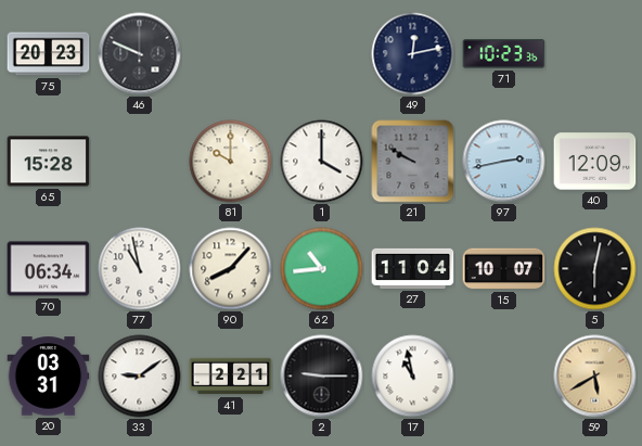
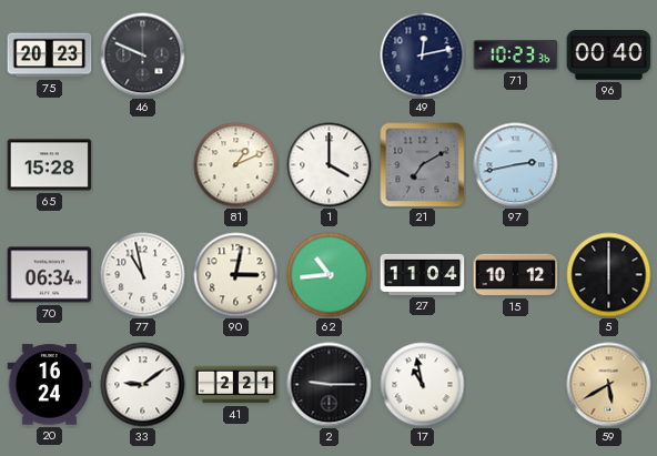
96: none -> 00:40
81: 10:00 -> 1:11
21: 9:50 -> 7:10
40: 12:09 -> none
90: 8:07 -> 3:02
15: 10:07 -> 10:12
5: 6:02 -> 6:00
20: 03:31 -> 16:24
